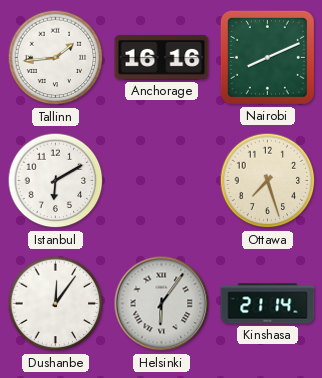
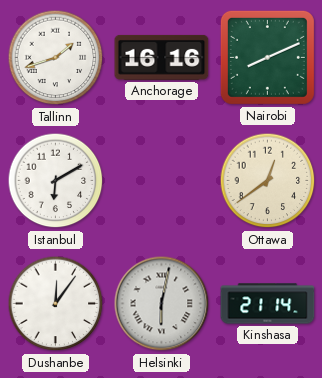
Tallinn: 1:44 -> 1:42
Ottawa: 7:27 -> 12:39
Helsinki: 6:06 -> 6:02
